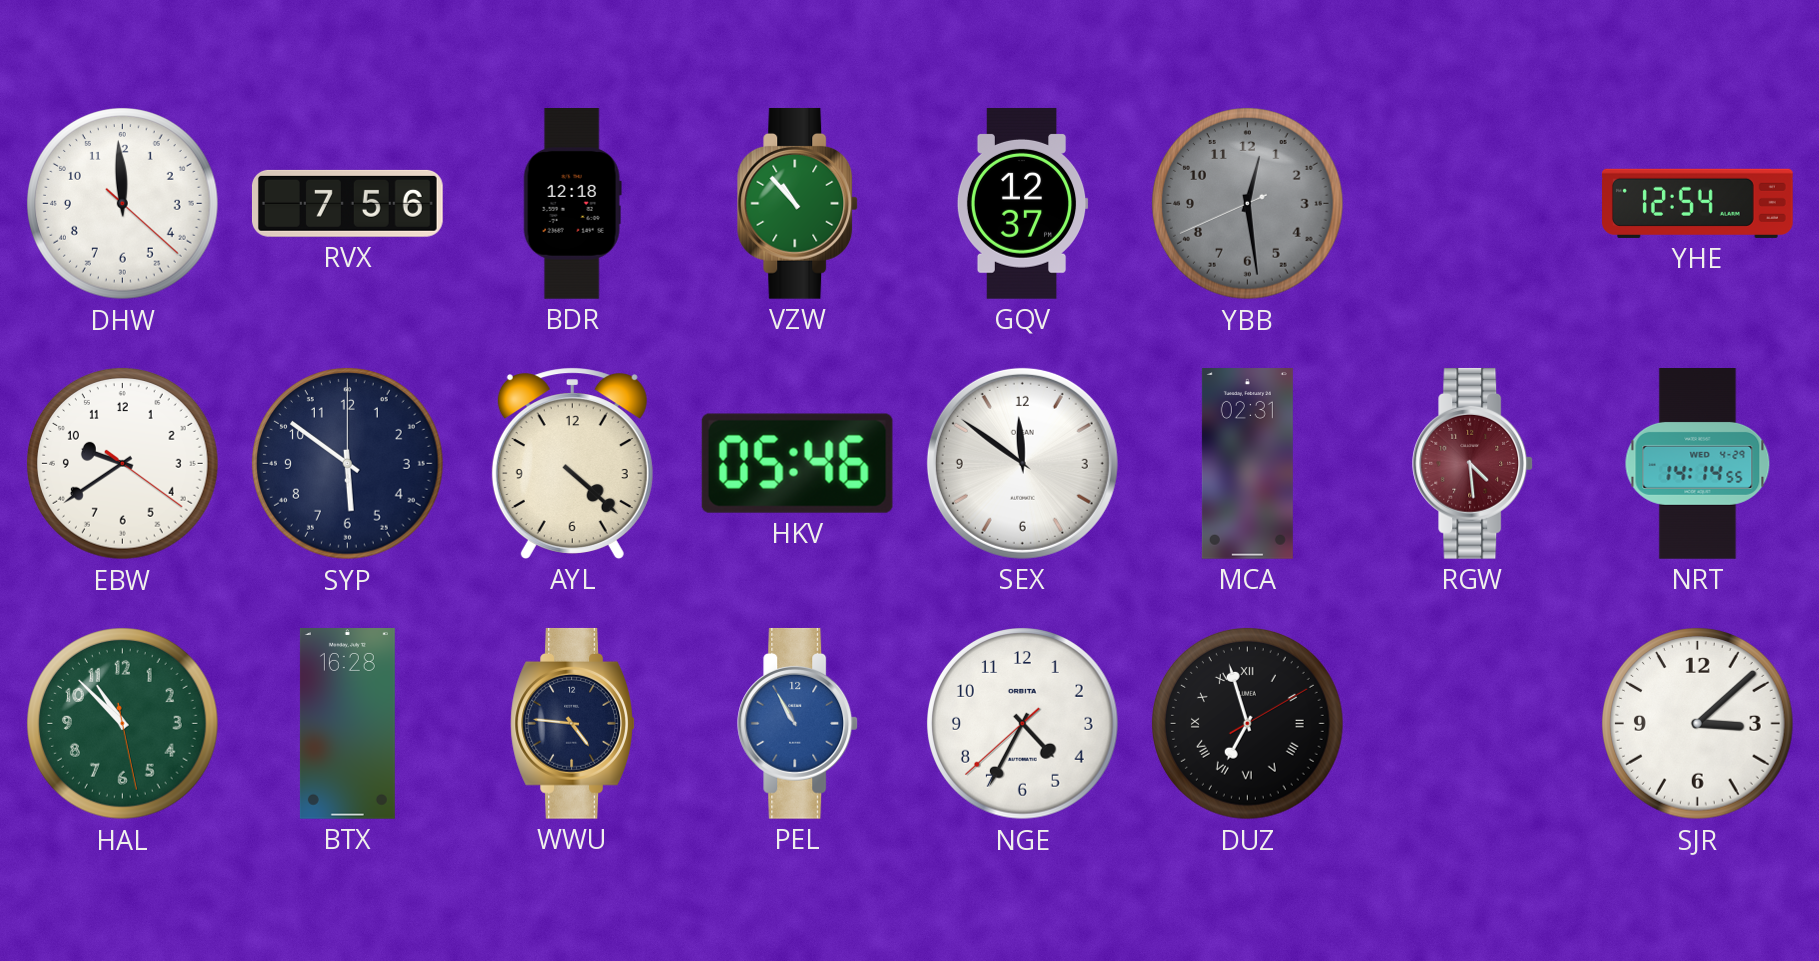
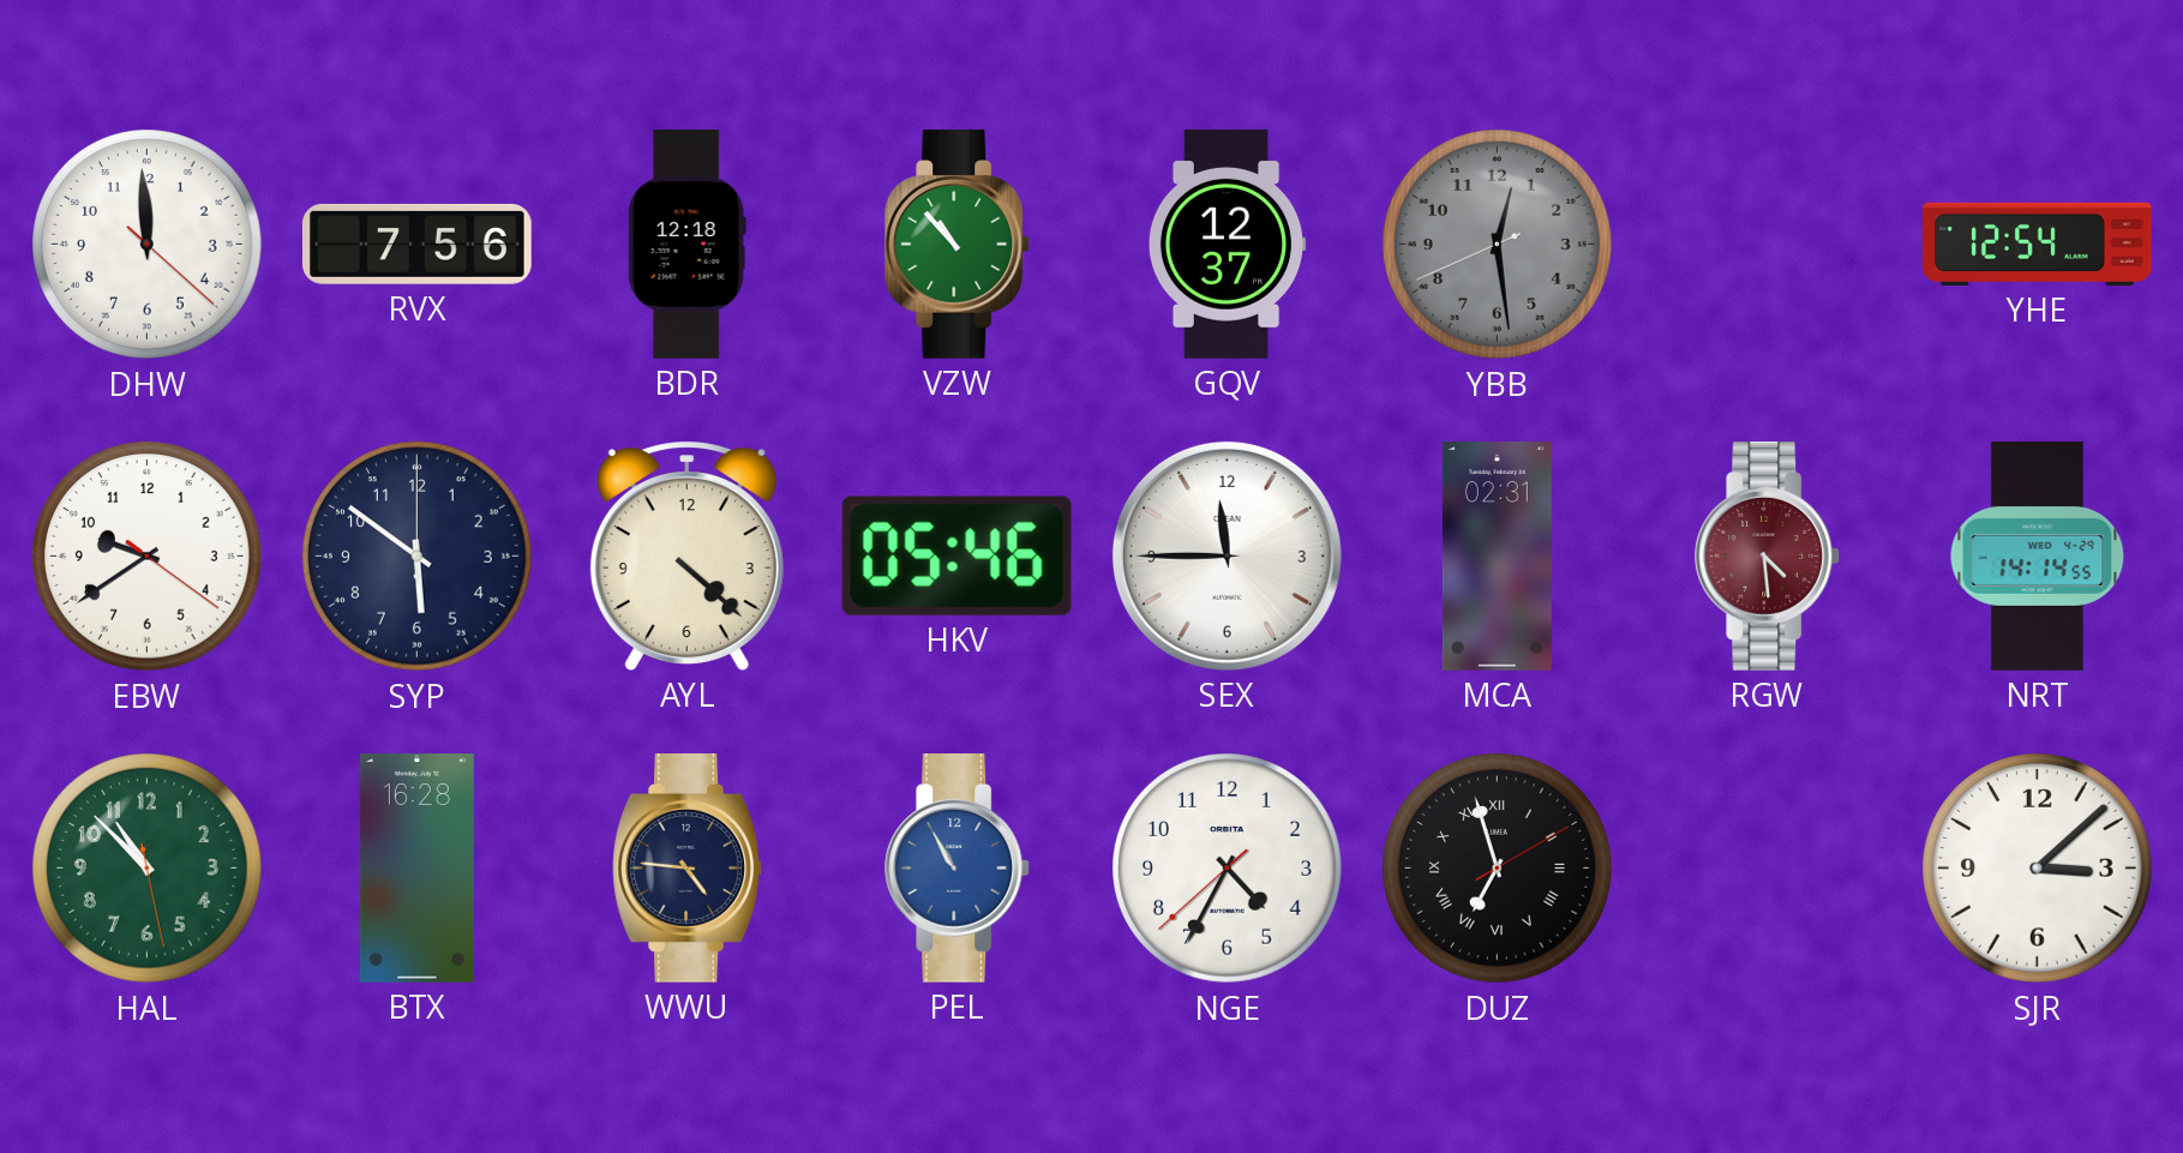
SEX: 11:51 -> 11:45
